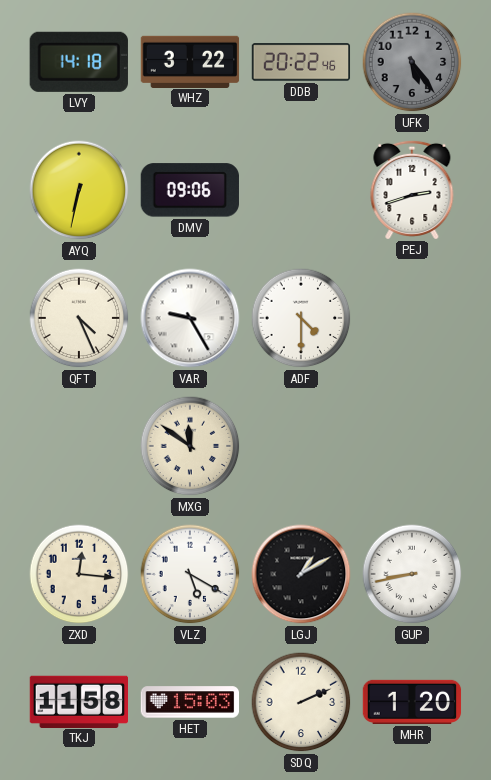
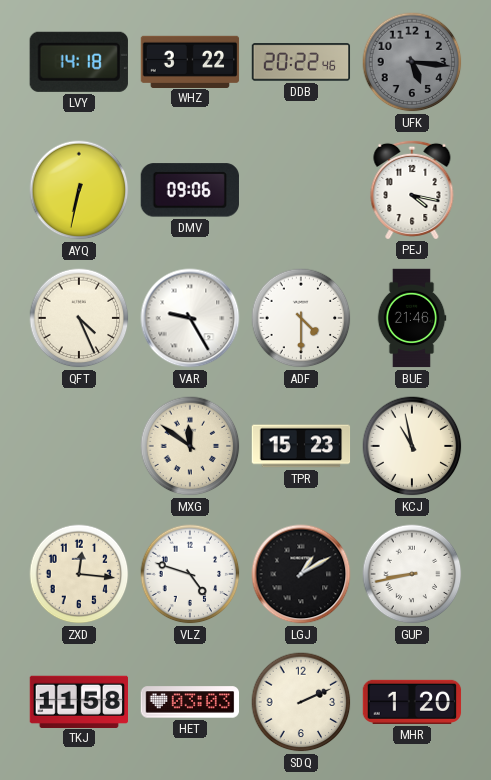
UFK: 5:24 -> 5:16
PEJ: 2:42 -> 4:17
BUE: none -> 21:46
TPR: none -> 15:23
KCJ: none -> 10:58
VLZ: 5:20 -> 4:48
HET: 15:03 -> 03:03
